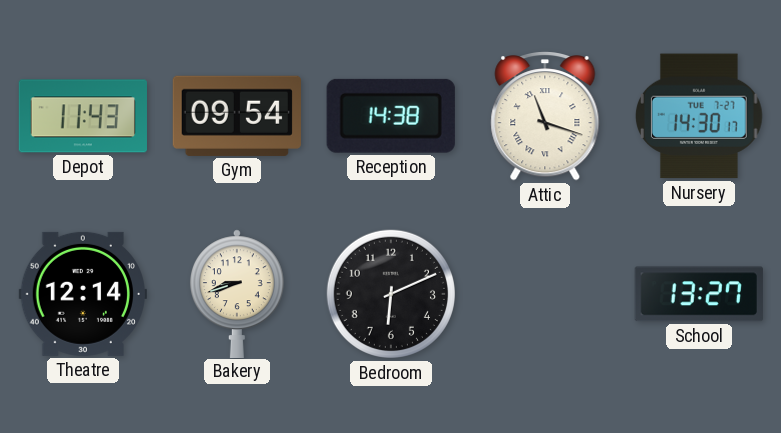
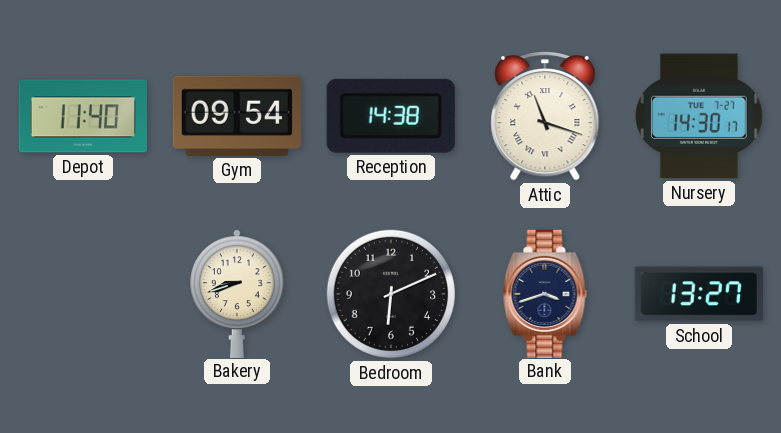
Depot: 11:43 -> 11:40
Theatre: 12:14 -> none
Bank: none -> 3:42
